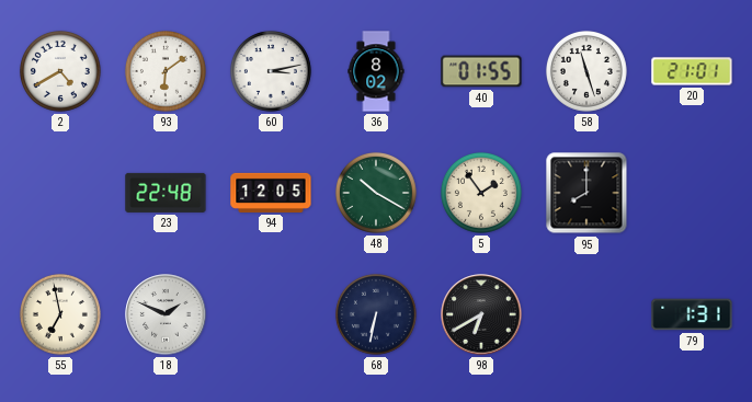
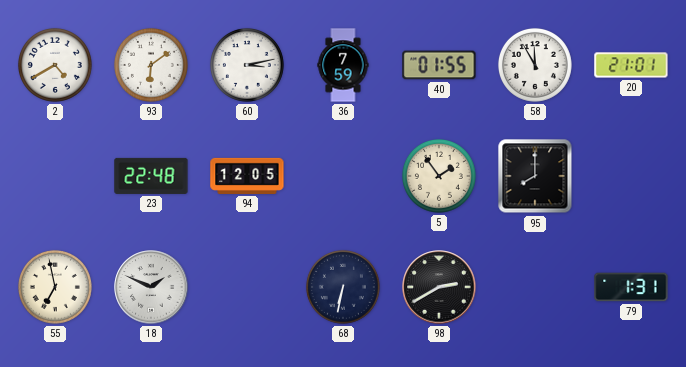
36: 8:02 -> 7:59
58: 11:27 -> 11:55
48: 10:20 -> none
98: 6:40 -> 2:40
